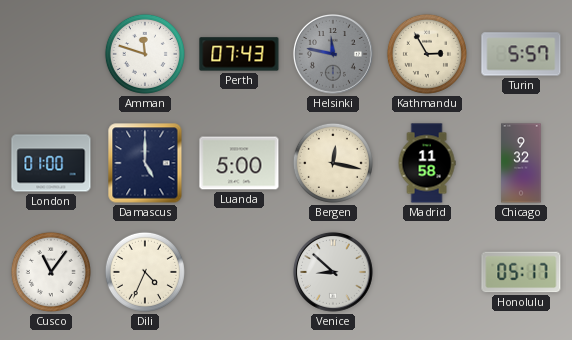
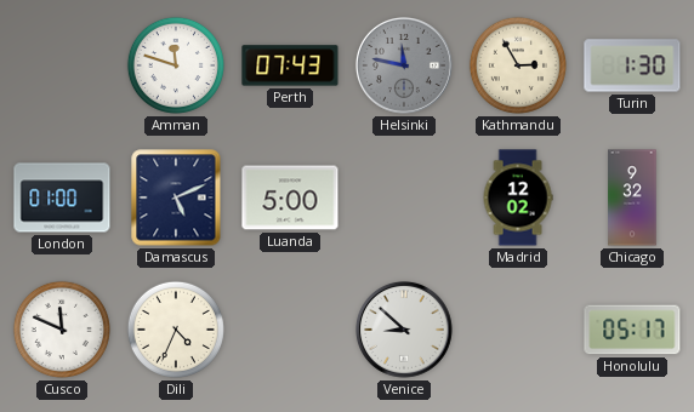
Turin: 5:57 -> 1:30
Damascus: 5:00 -> 5:11
Bergen: 12:17 -> none
Madrid: 11:58 -> 12:02
Cusco: 11:06 -> 11:49
